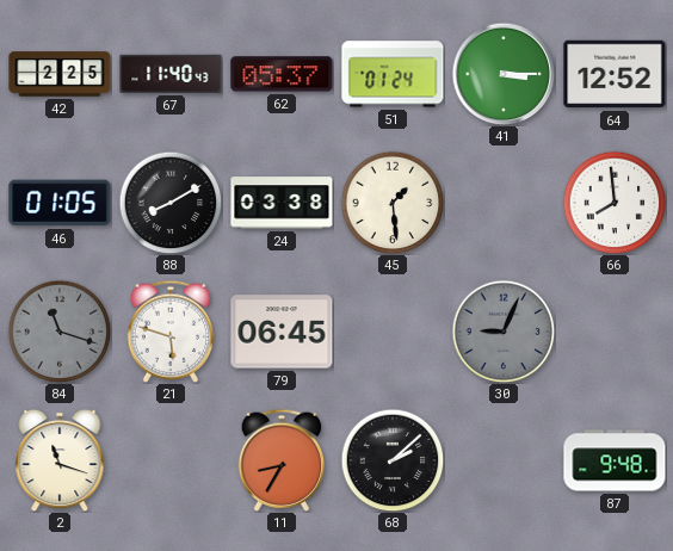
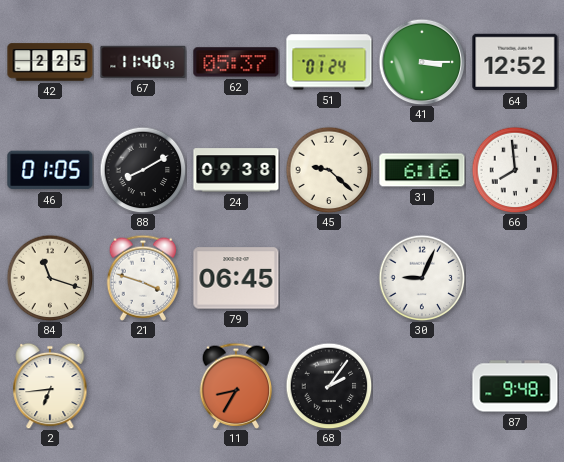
24: 03:38 -> 09:38
45: 1:29 -> 9:22
31: none -> 6:16
84 dial: grey -> cream
21: 5:48 -> 3:48
30 dial: grey -> white
2: 11:18 -> 6:44
68: 2:08 -> 2:06
